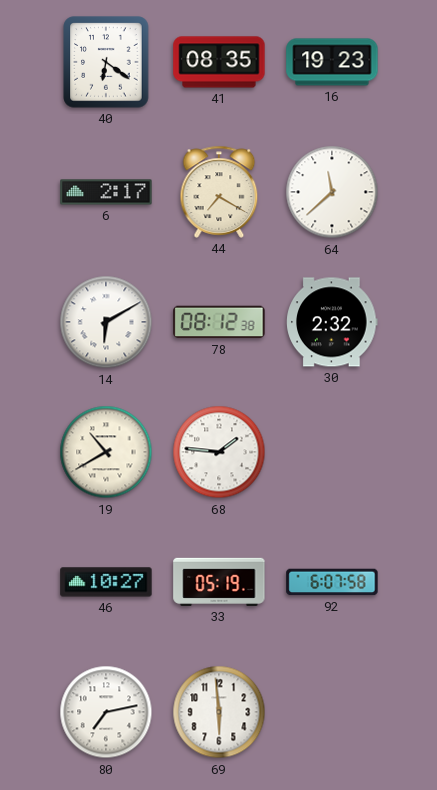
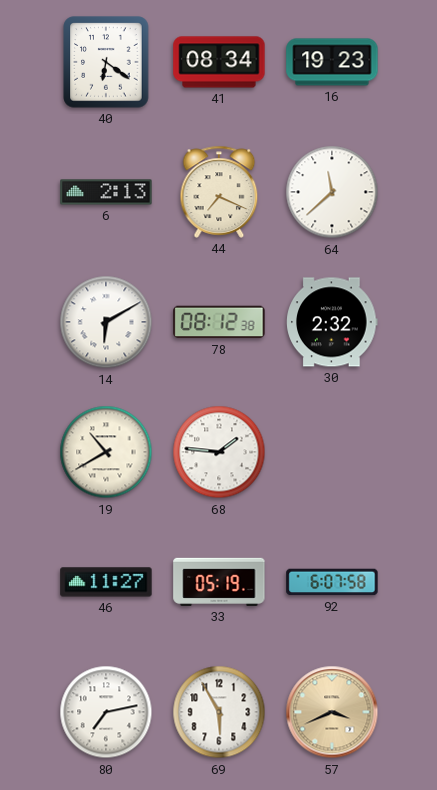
41: 08:35 -> 08:34
6: 2:17 -> 2:13
44: 7:20 -> 7:19
46: 10:27 -> 11:27
69: 5:59 -> 5:55
57: none -> 3:41
